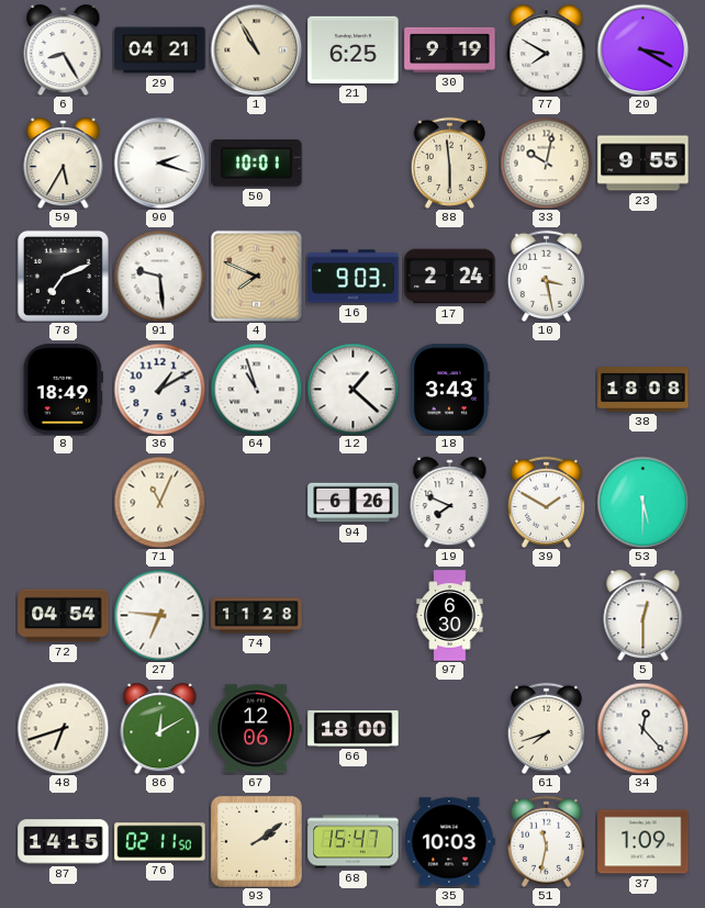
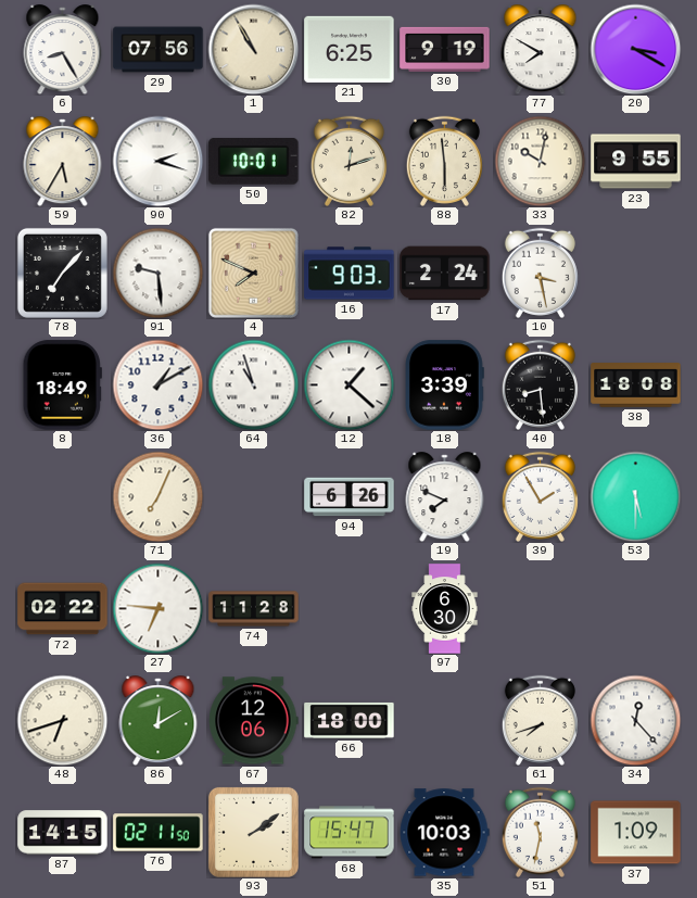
29: 04:21 -> 07:56
82: none -> 12:12
78: 7:11 -> 7:07
18: 3:43 -> 3:39
40: none -> 8:29
71: 11:04 -> 7:04
39: 1:50 -> 1:55
72: 04:54 -> 02:22
5: 12:30 -> none
